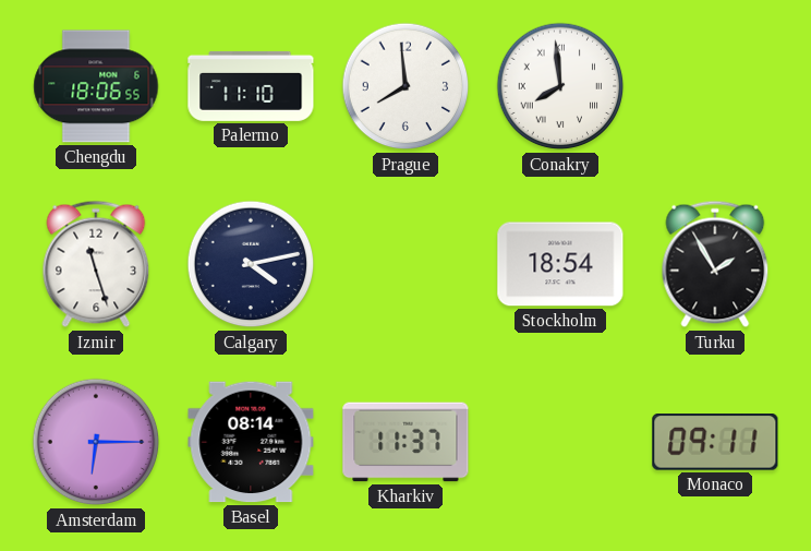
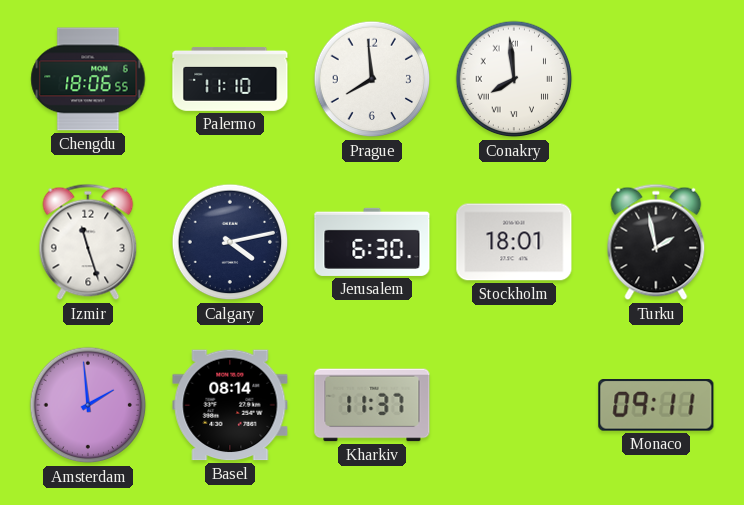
Jerusalem: none -> 6:30
Stockholm: 18:54 -> 18:01
Turku: 1:55 -> 1:58
Amsterdam: 6:15 -> 1:59
